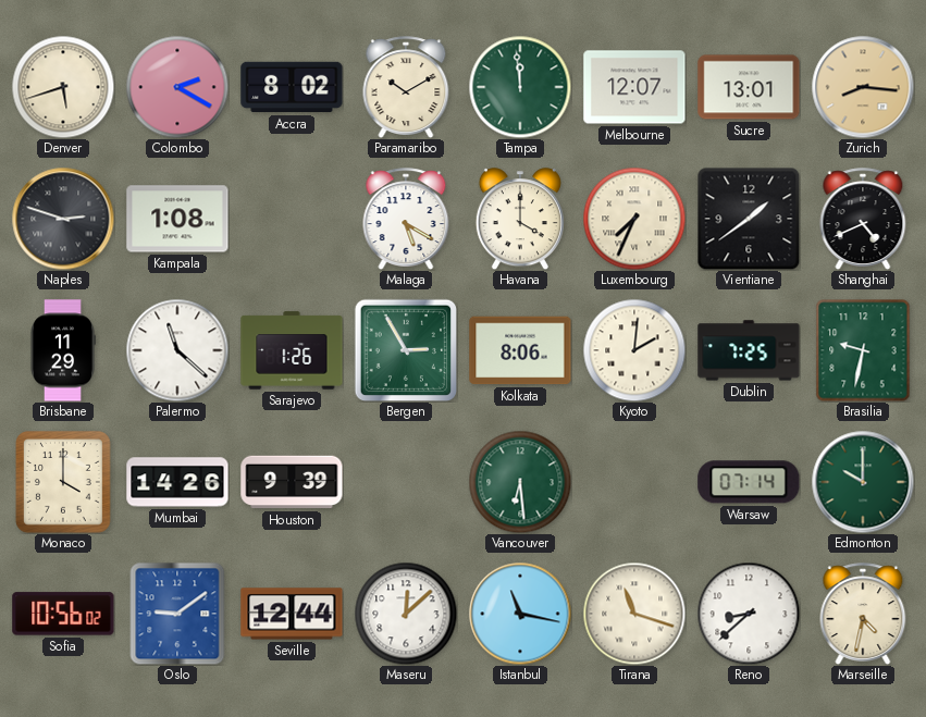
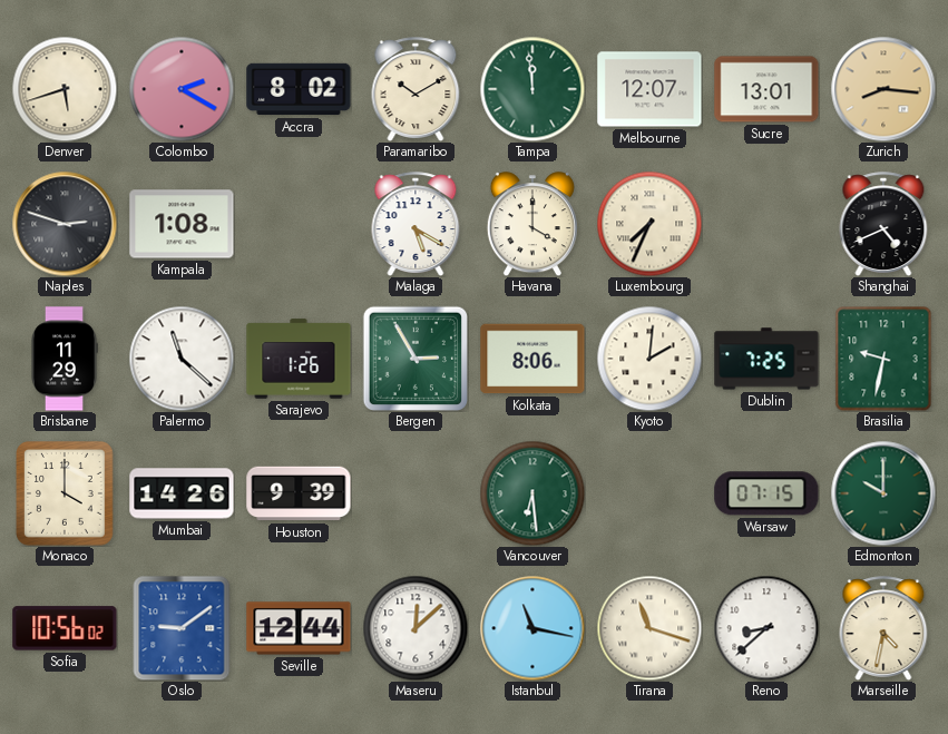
Vientiane: 1:39 -> none
Warsaw: 07:14 -> 07:15
